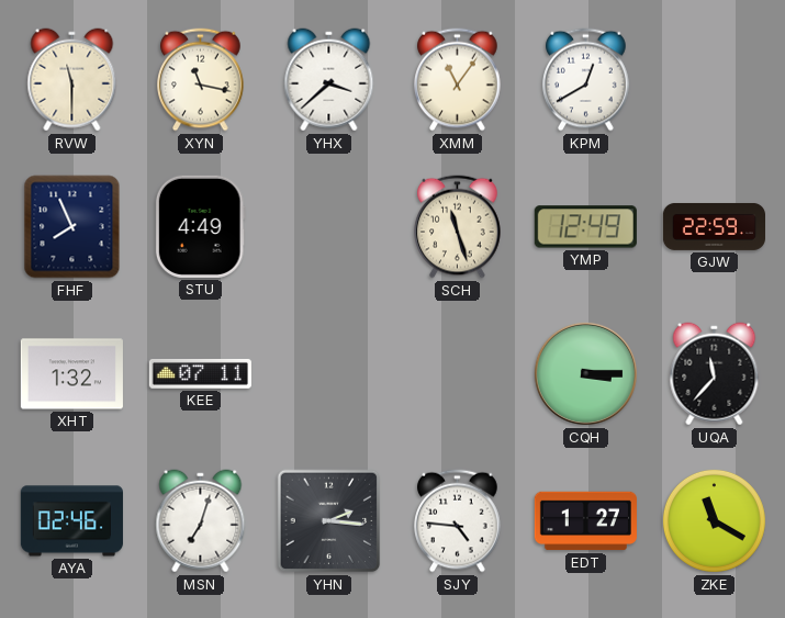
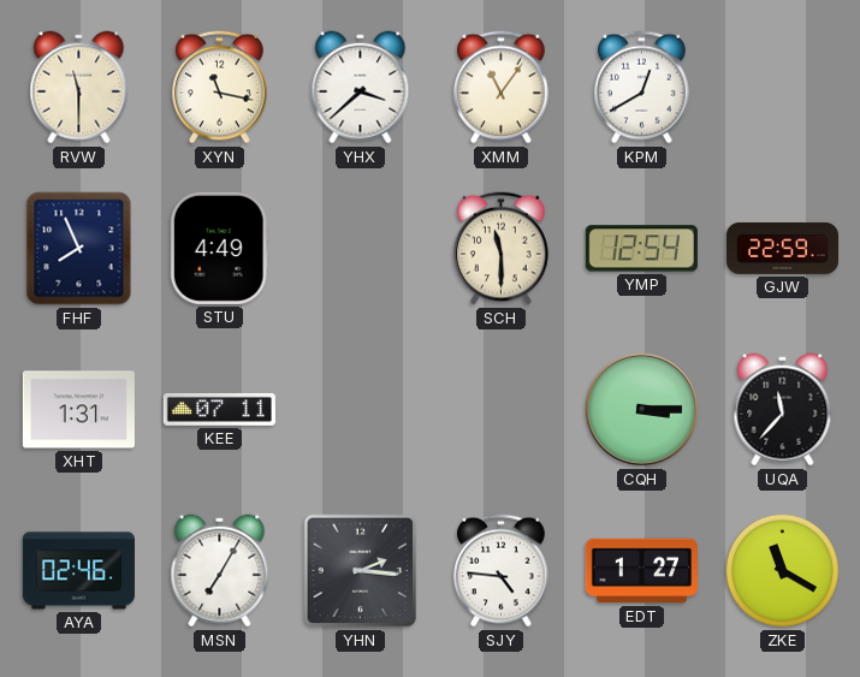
SCH: 11:27 -> 11:30
YMP: 12:49 -> 12:54
XHT: 1:32 -> 1:31
MSN: 7:03 -> 7:05
